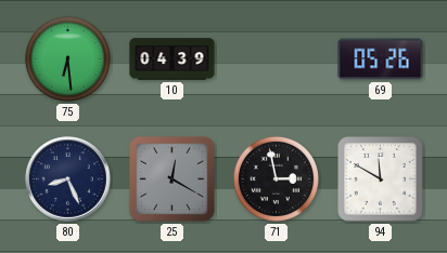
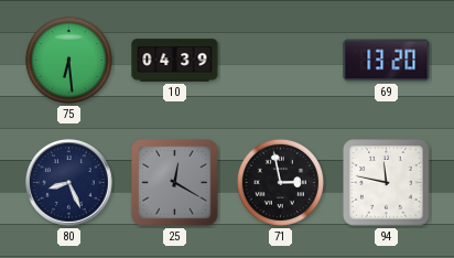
69: 05:26 -> 13:20
94: 11:50 -> 11:47
